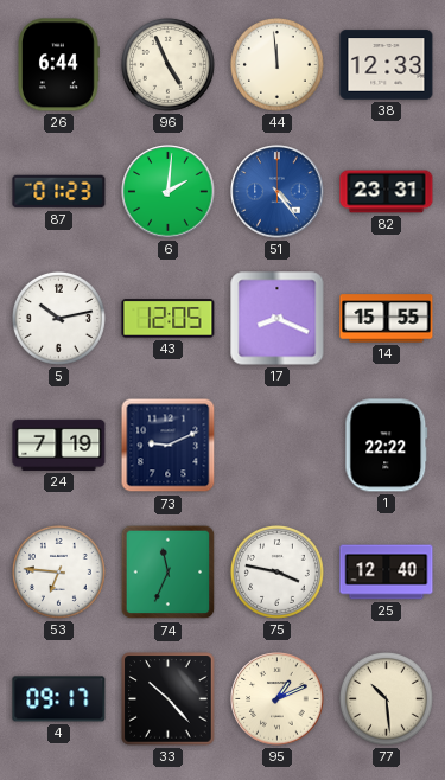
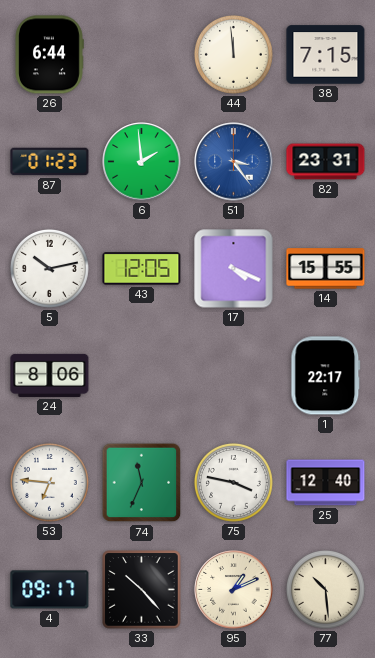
96: 4:56 -> none
38: 12:33 -> 7:15
6: 2:01 -> 1:59
51: 4:24 -> 3:24
17: 8:19 -> 4:19
24: 7:19 -> 8:06
73: 9:11 -> none
1: 22:22 -> 22:17
